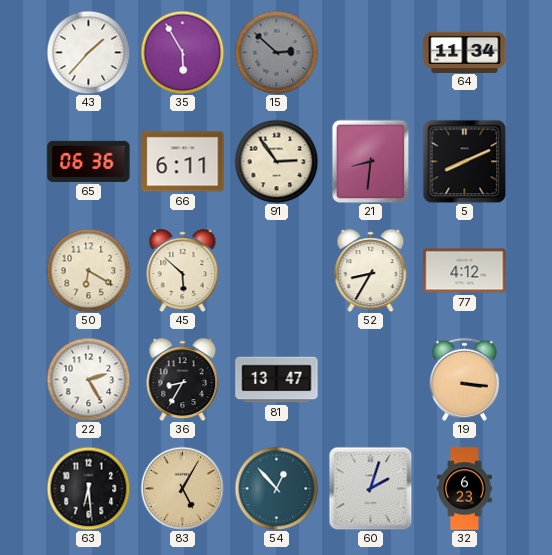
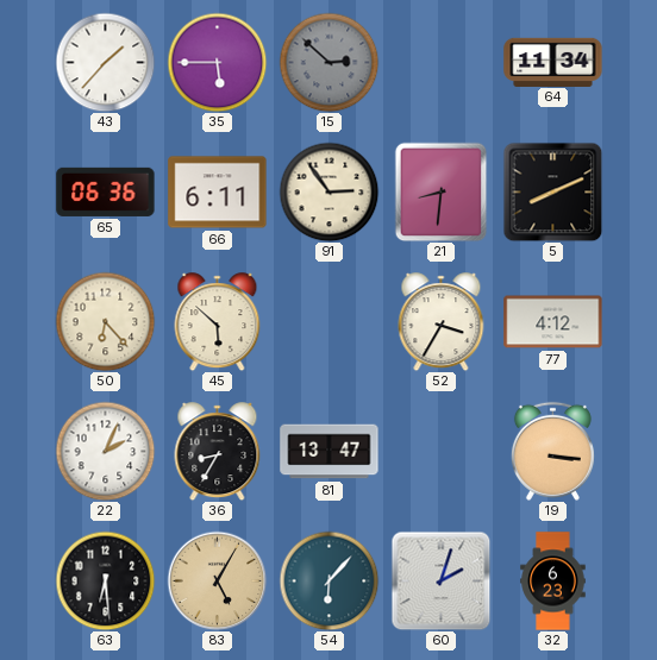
35: 5:55 -> 5:45
50: 6:20 -> 6:23
52: 8:35 -> 3:35
22: 2:25 -> 2:04
54: 12:53 -> 6:07
